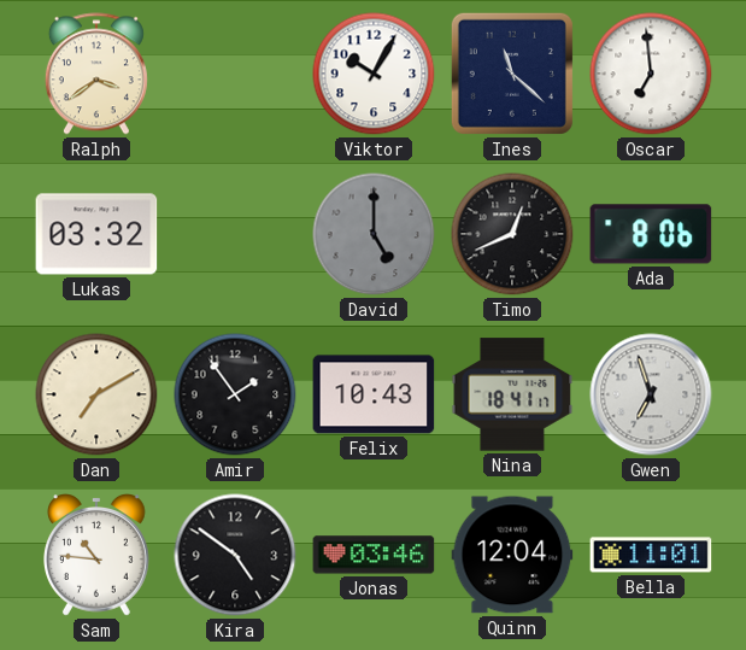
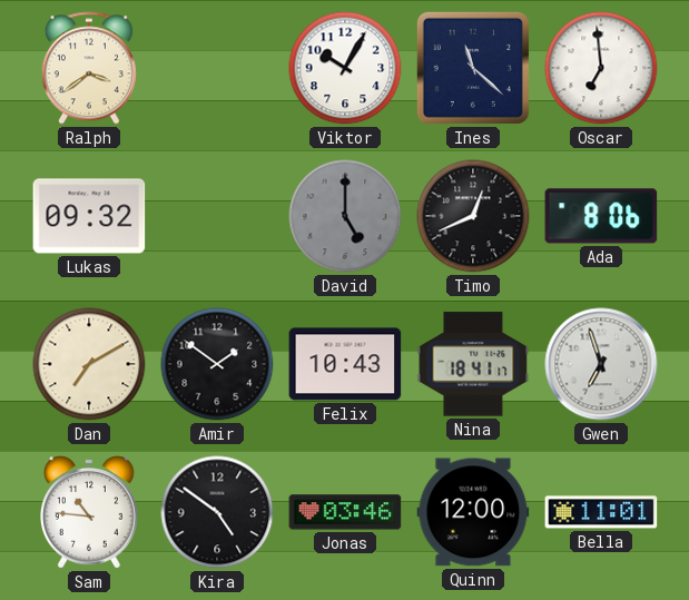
Lukas: 03:32 -> 09:32
Amir: 1:54 -> 1:51
Quinn: 12:04 -> 12:00
